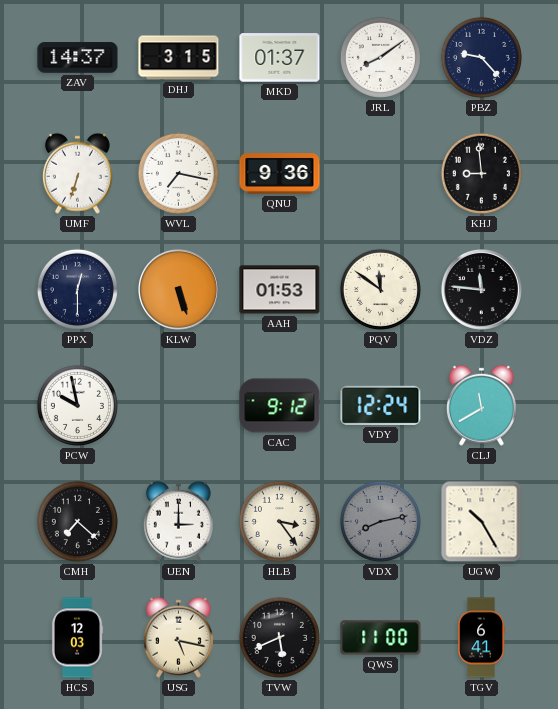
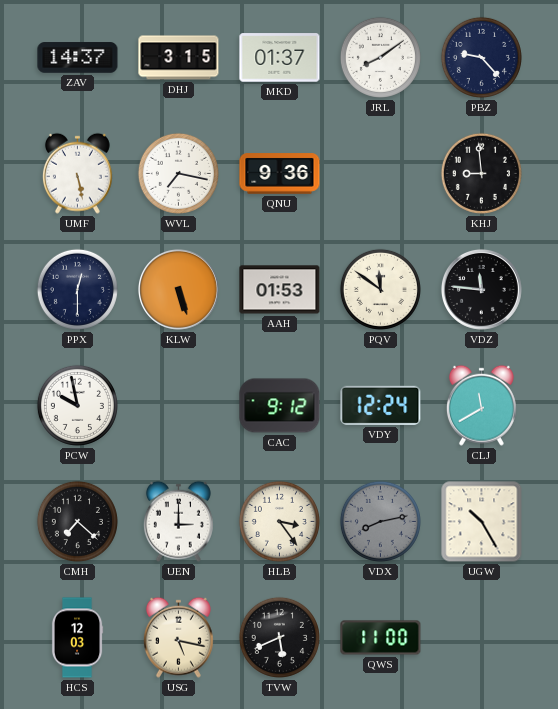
UMF: 6:33 -> 5:28
TGV: 6:41 -> none
